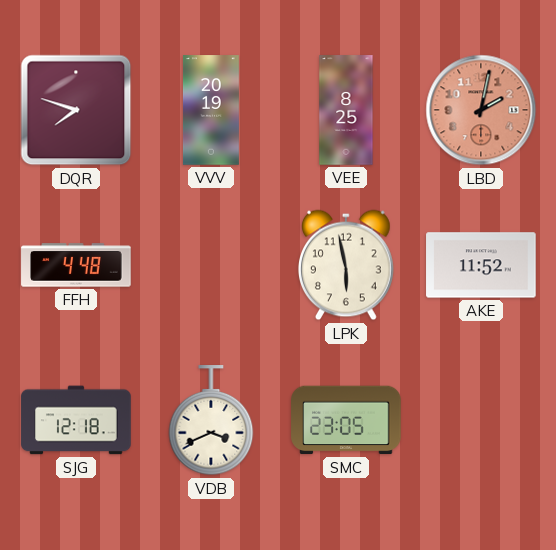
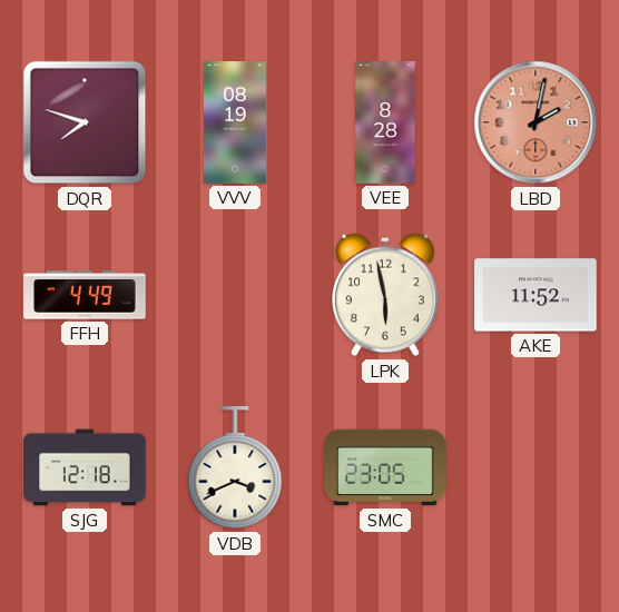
VVV: 20:19 -> 08:19
VEE: 8:25 -> 8:28
FFH: 4:48 -> 4:49
